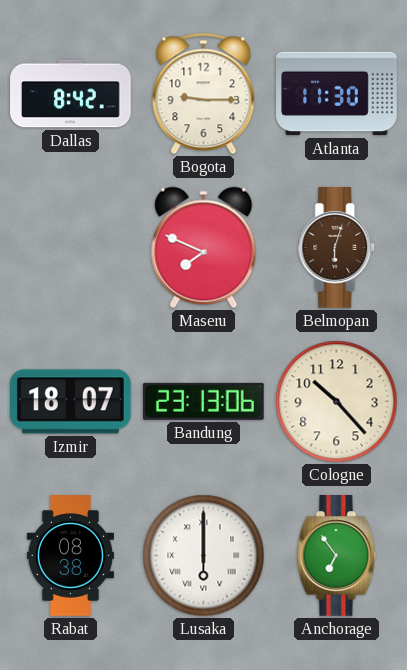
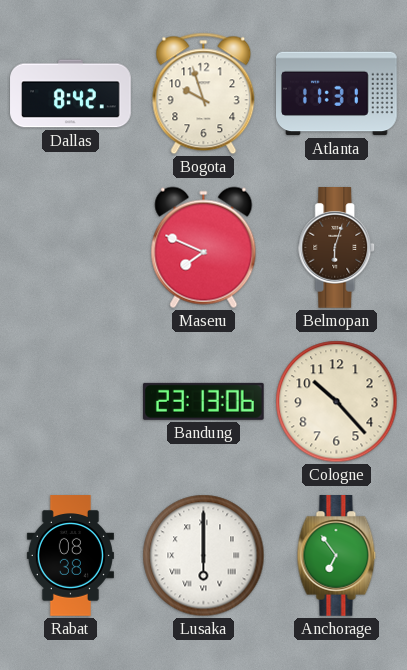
Bogota: 9:15 -> 9:57
Atlanta: 11:30 -> 11:31
Izmir: 18:07 -> none
